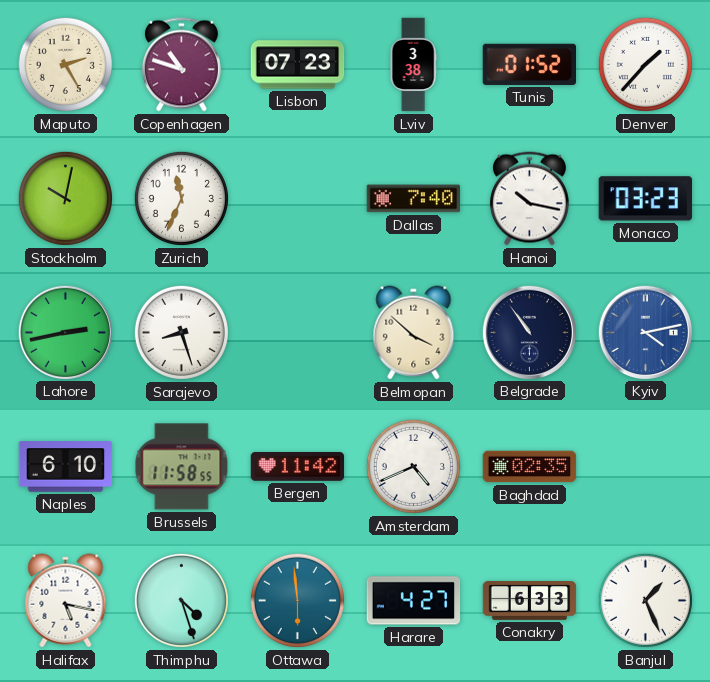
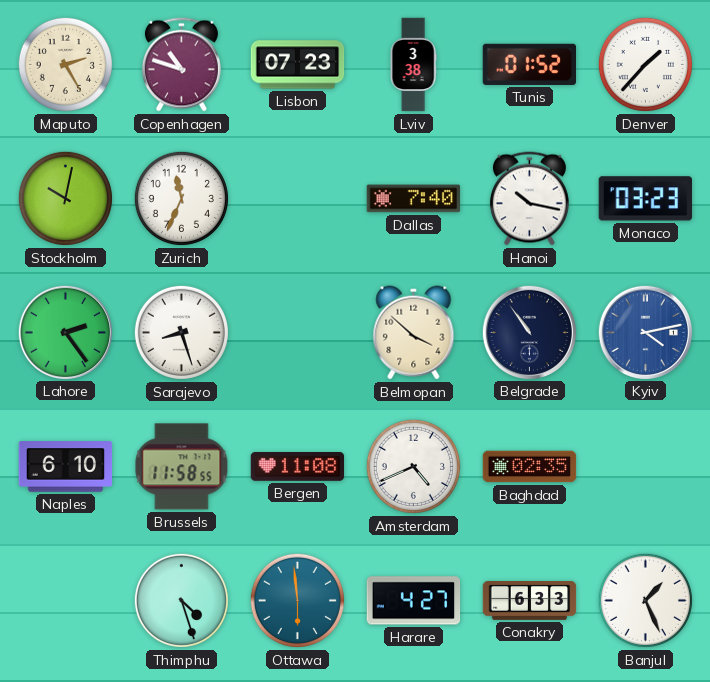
Lahore: 2:43 -> 2:24
Bergen: 11:42 -> 11:08
Halifax: 5:17 -> none
